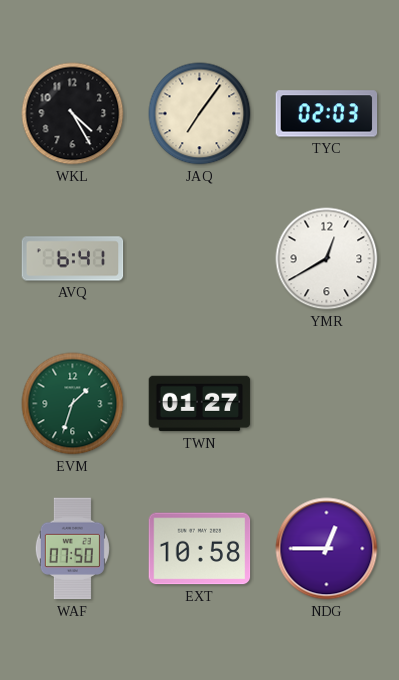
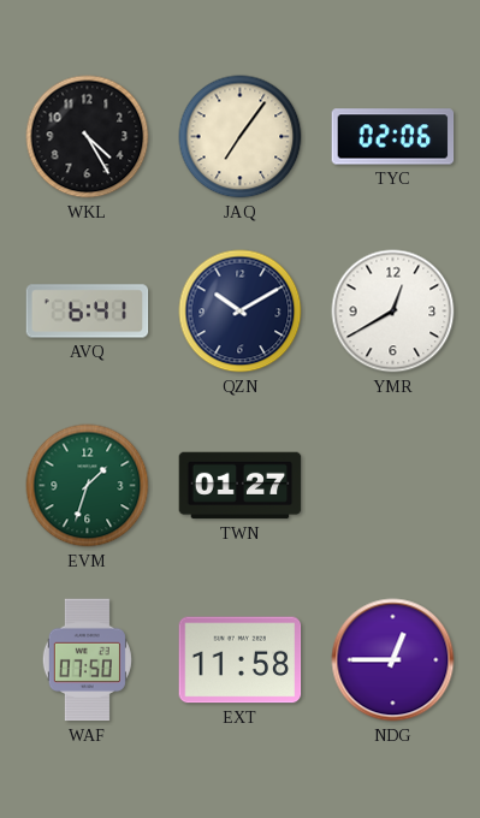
TYC: 02:03 -> 02:06
QZN: none -> 10:10
EXT: 10:58 -> 11:58
